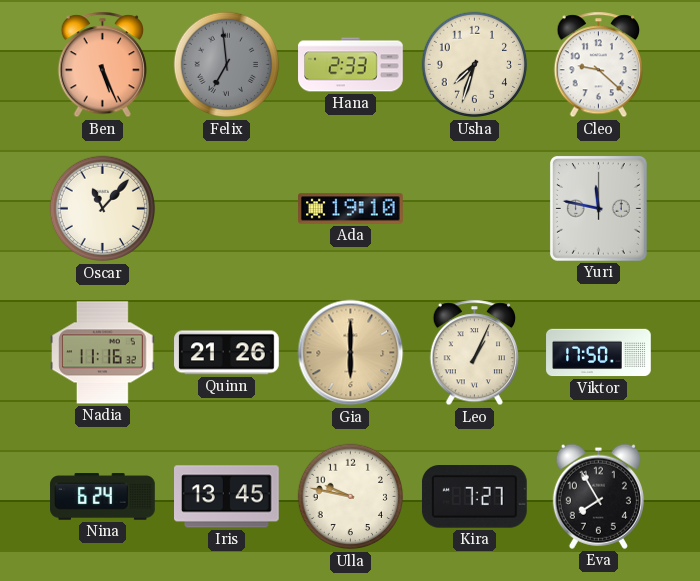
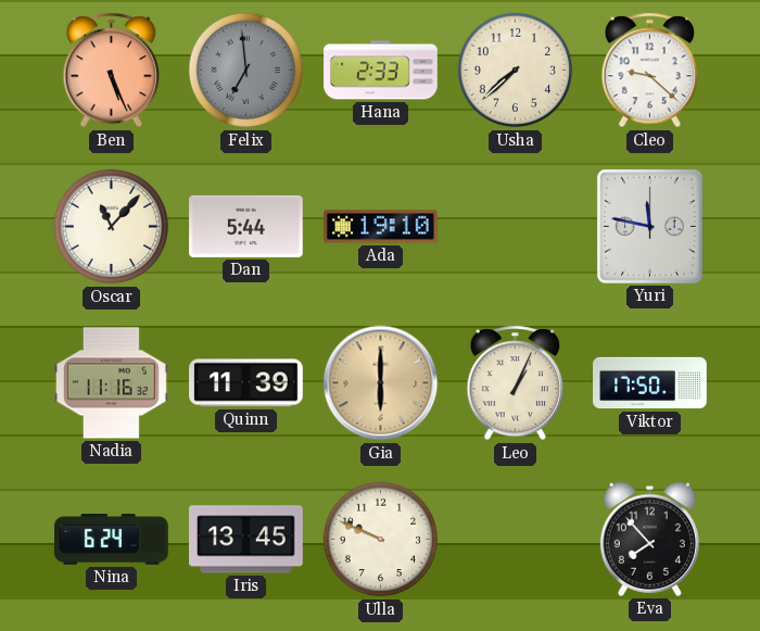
Usha: 7:33 -> 7:38
Dan: none -> 5:44
Quinn: 21:26 -> 11:39
Ulla: 9:47 -> 9:49
Kira: 7:27 -> none
Eva: 7:55 -> 7:53
